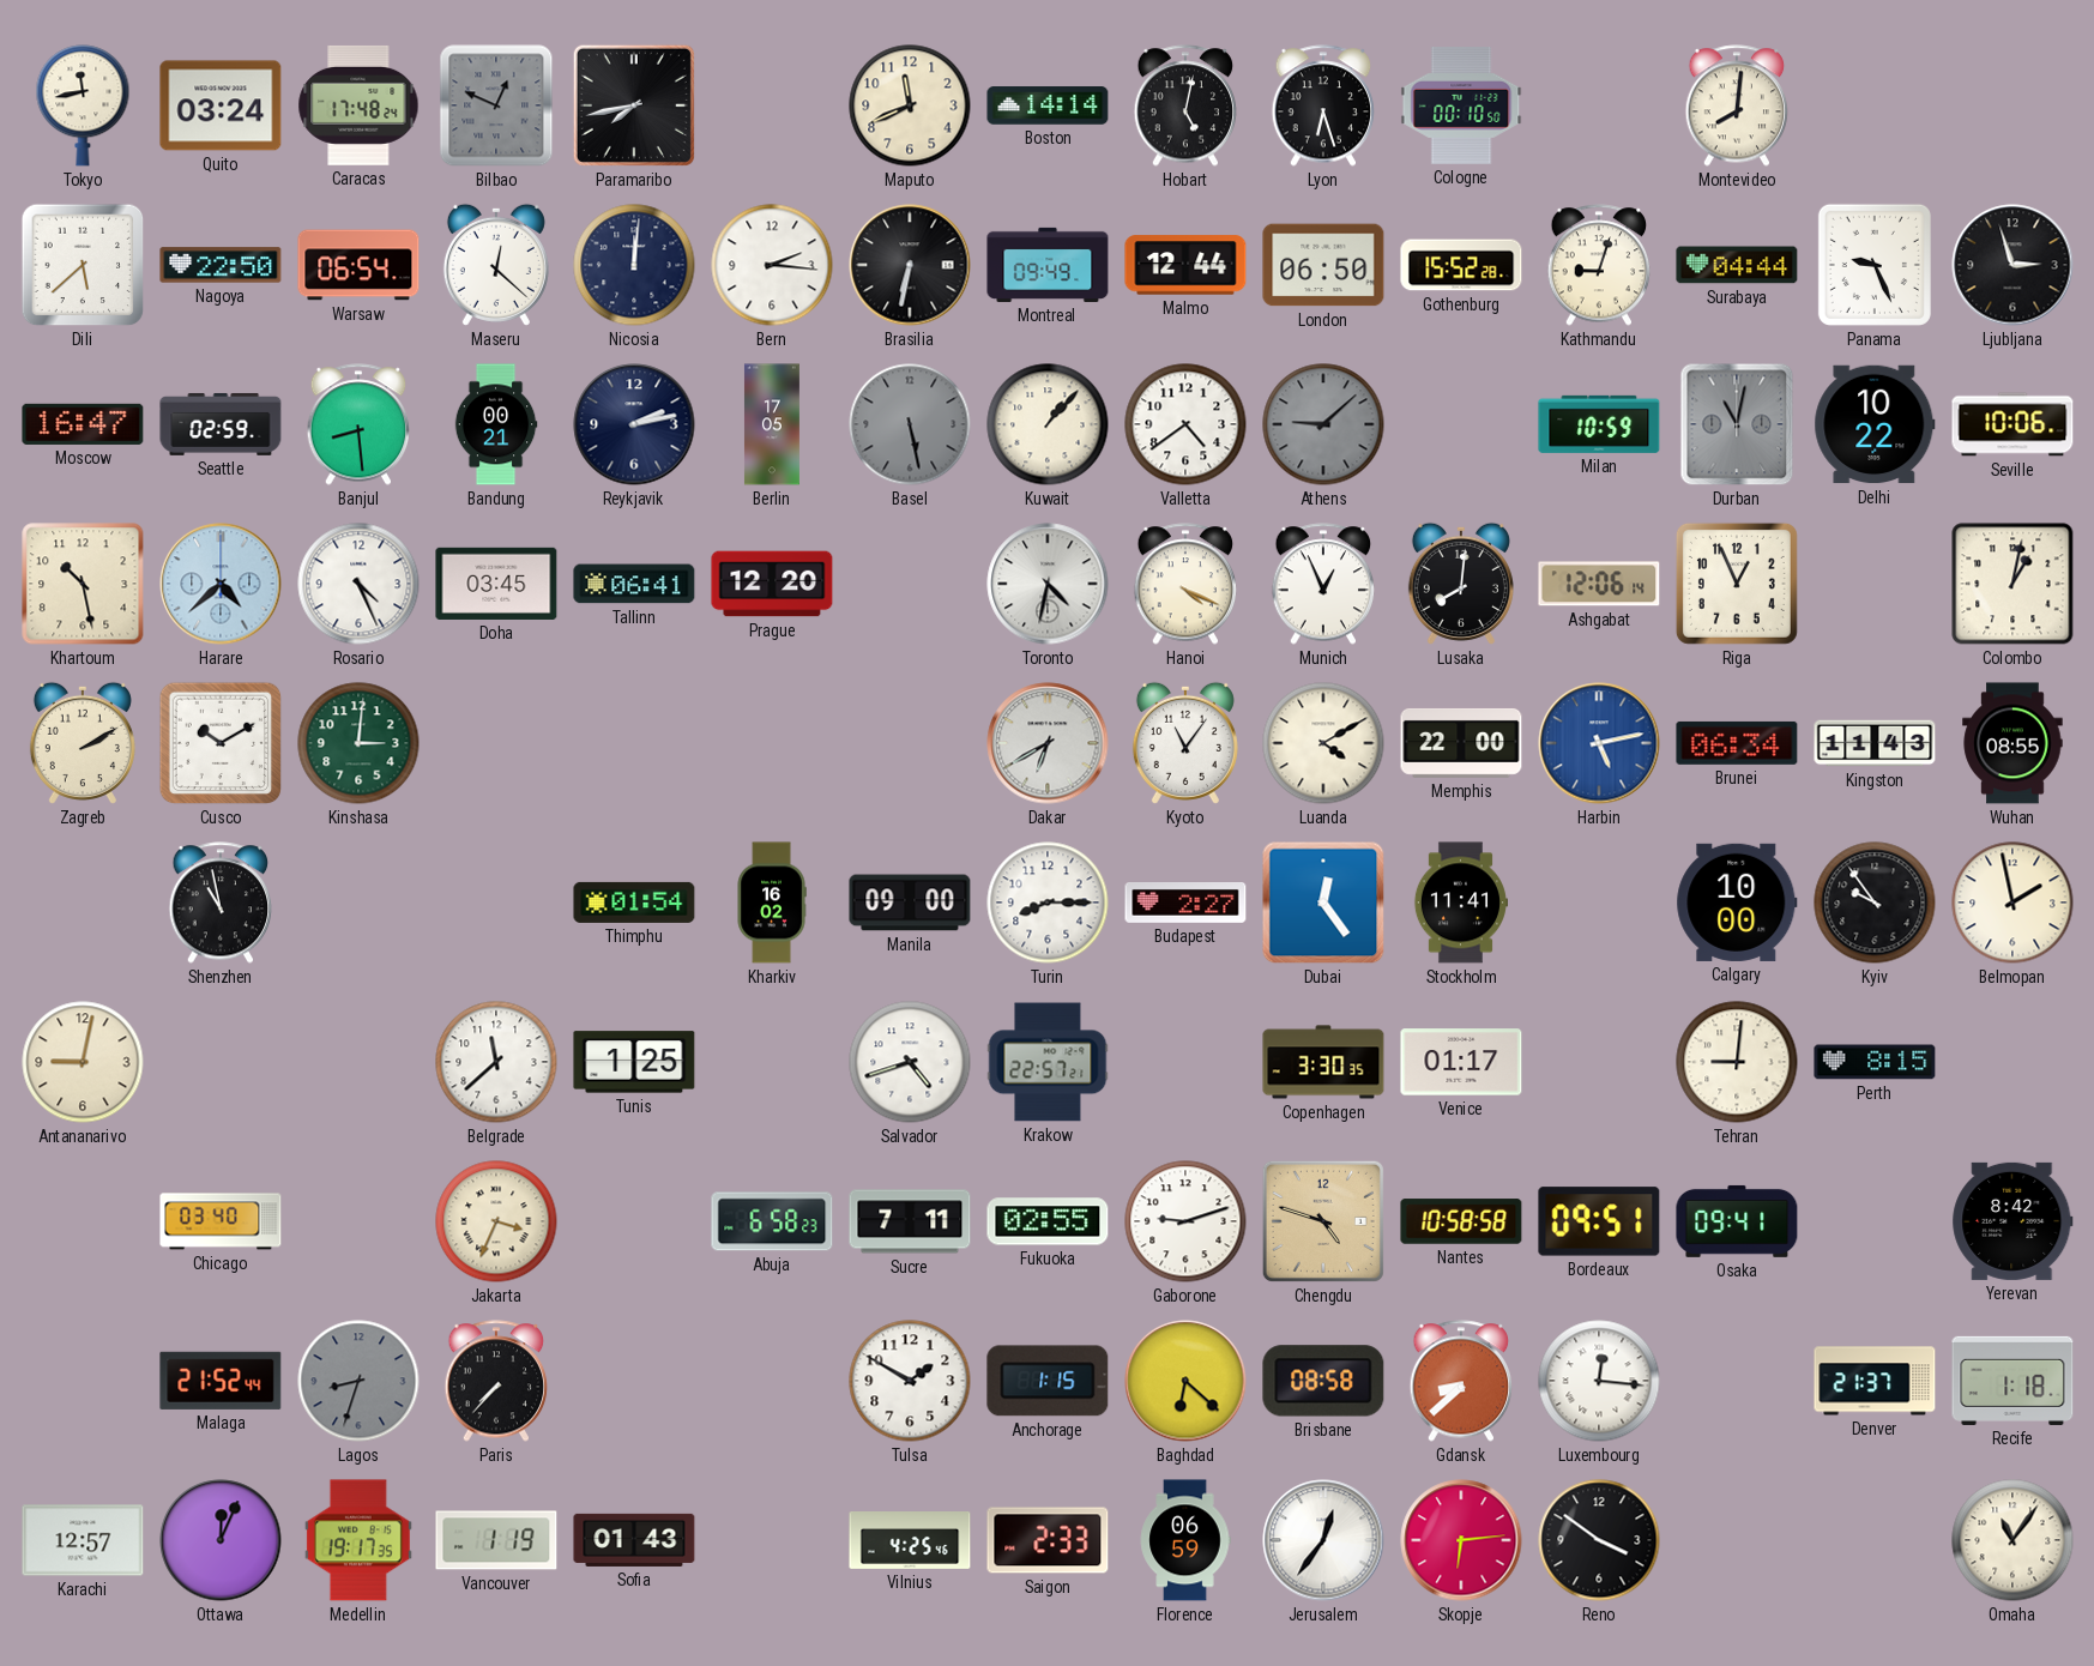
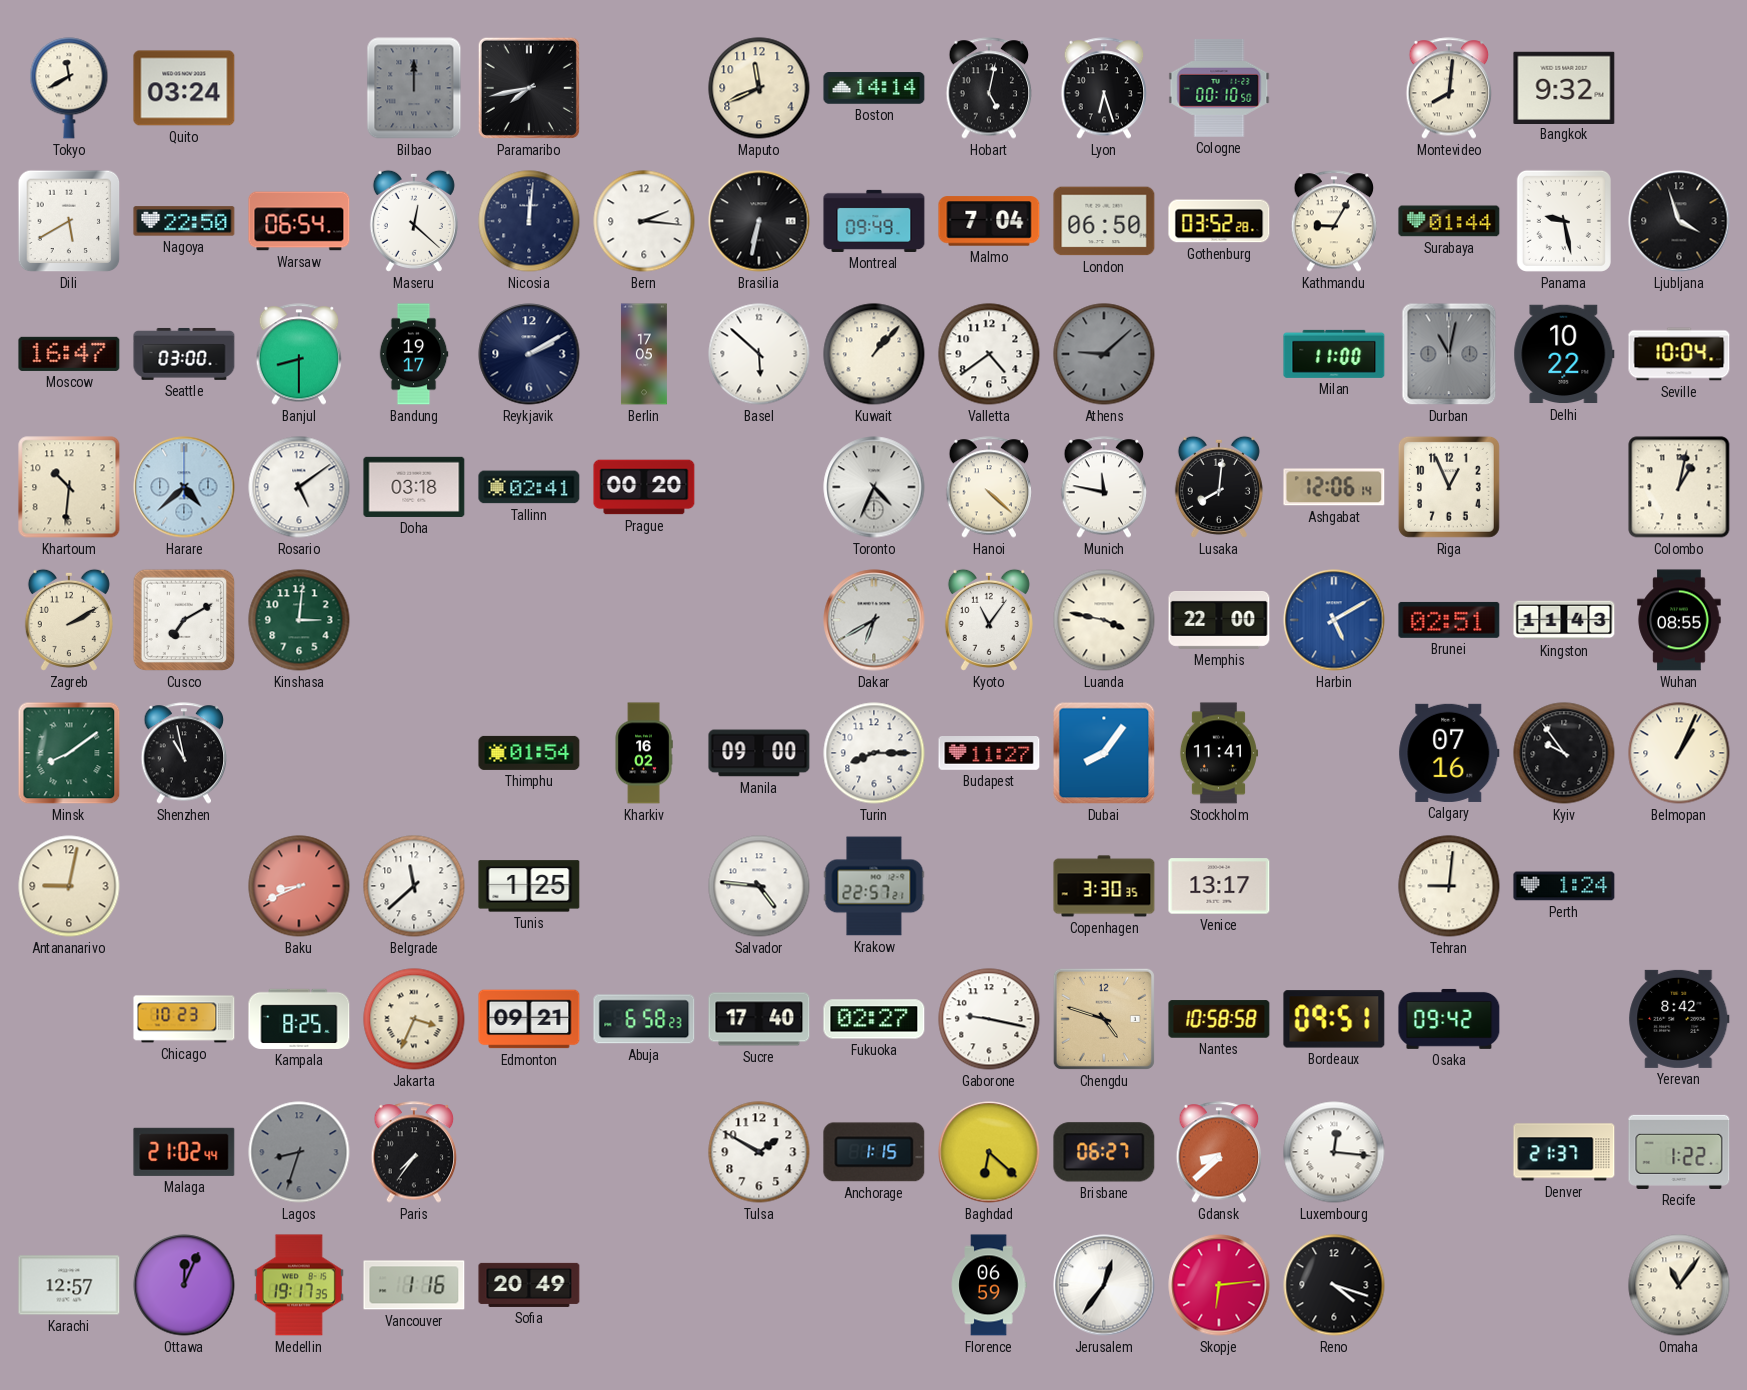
Tokyo: 11:43 -> 11:40
Caracas: 17:48 -> none
Bilbao: 12:49 -> 12:00
Bangkok: none -> 9:32
Dili: 5:38 -> 5:40
Malmo: 12:44 -> 7:04
Gothenburg: 15:52 -> 03:52
Kathmandu: 9:03 -> 9:05
Surabaya: 04:44 -> 01:44
Panama: 9:26 -> 9:28
Ljubljana: 2:57 -> 3:57
Seattle: 02:59 -> 03:00
Banjul: 8:29 -> 8:30
Bandung: 00:21 -> 19:17
Reykjavik: 2:13 -> 2:10
Basel: 5:28 -> 5:52
Basel dial: grey -> white
Milan: 10:59 -> 11:00
Seville: 10:06 -> 10:04
Khartoum: 10:28 -> 10:31
Rosario: 4:26 -> 5:09
Doha: 03:45 -> 03:18
Tallinn: 06:41 -> 02:41
Prague: 12:20 -> 00:20
Toronto: 4:32 -> 4:34
Hanoi: 4:19 -> 4:22
Munich: 12:56 -> 11:47
Cusco: 10:10 -> 7:10
Luanda: 4:10 -> 3:47
Harbin: 5:13 -> 5:10
Brunei: 06:34 -> 02:51
Minsk: none -> 8:09
Budapest: 2:27 -> 11:27
Dubai: 12:24 -> 8:06
Calgary: 10:00 -> 07:16
Belmopan: 1:58 -> 1:04
Baku: none -> 8:41
Salvador: 4:42 -> 4:46
Venice: 01:17 -> 13:17
Perth: 8:15 -> 1:24
Chicago: 03:40 -> 10:23
Kampala: none -> 8:25
Edmonton: none -> 09:21
Sucre: 7:11 -> 17:40
Fukuoka: 02:55 -> 02:27
Gaborone: 9:12 -> 9:17
Osaka: 09:41 -> 09:42
Malaga: 21:52 -> 21:02
Paris: 7:37 -> 7:36
Brisbane: 08:58 -> 06:27
Recife: 1:18 -> 1:22
Vancouver: 1:19 -> 1:16
Sofia: 01:43 -> 20:49
Vilnius: 4:25 -> none
Saigon: 2:33 -> none
Reno: 3:51 -> 4:18
